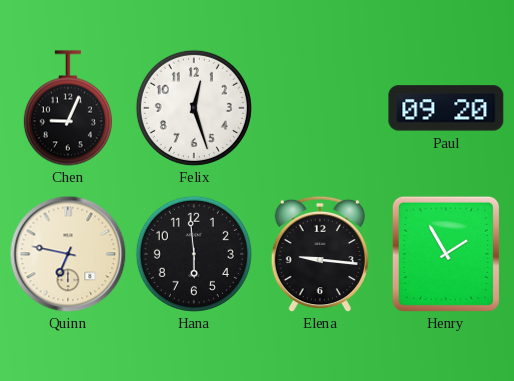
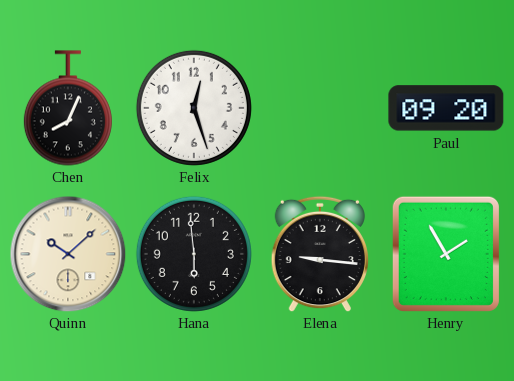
Chen: 9:04 -> 8:04
Quinn: 6:47 -> 10:08
